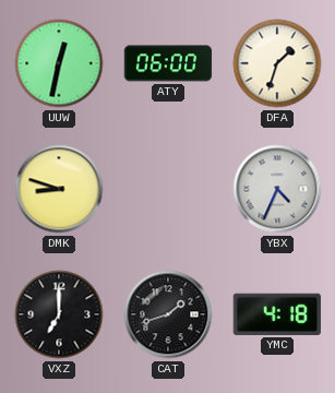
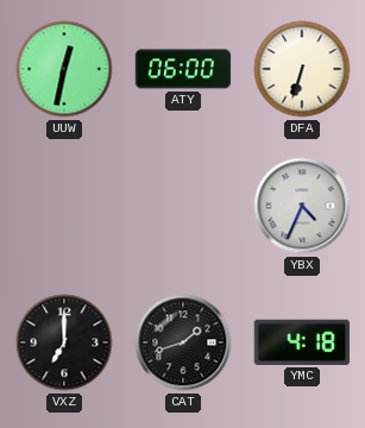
DFA: 1:33 -> 6:33
DMK: 8:48 -> none
